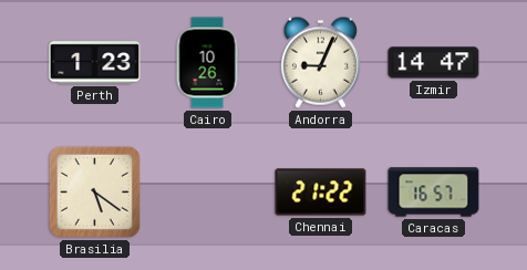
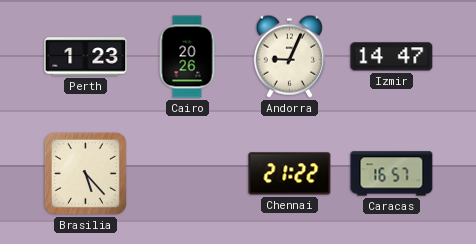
Cairo: 10:26 -> 20:26
Brasilia: 5:21 -> 5:23
